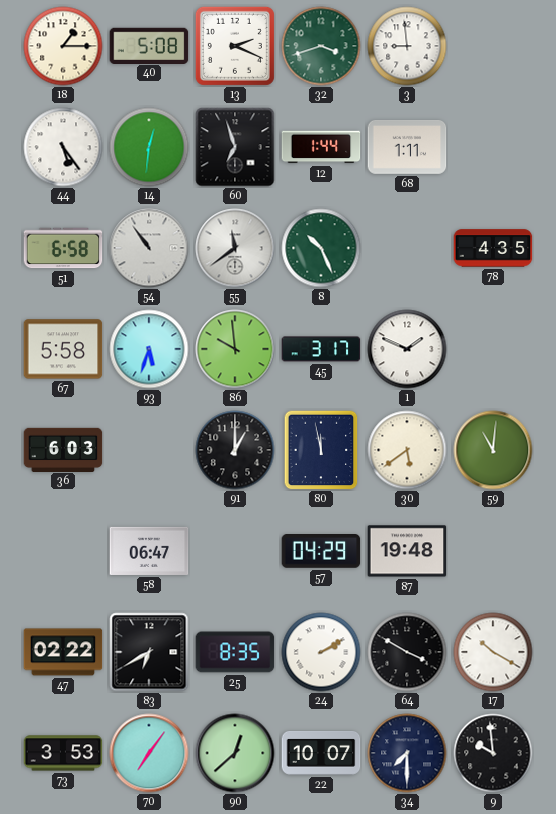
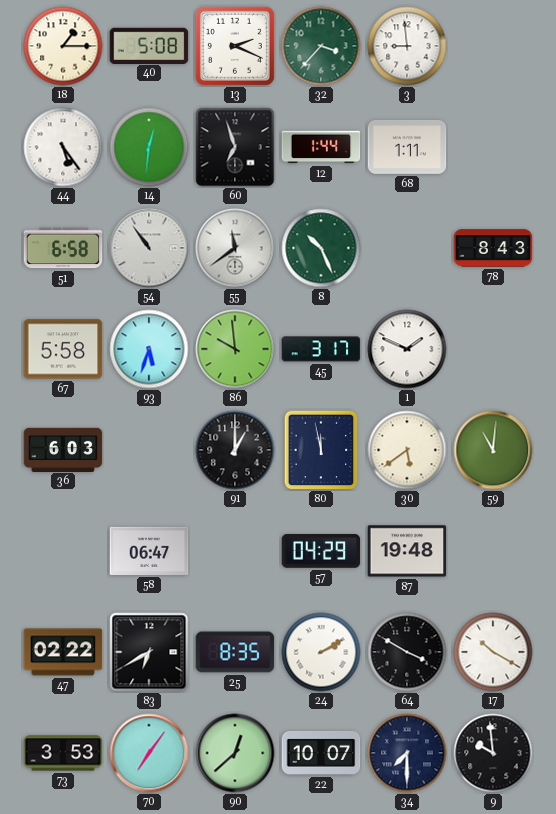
32: 3:42 -> 3:37
78: 4:35 -> 8:43
